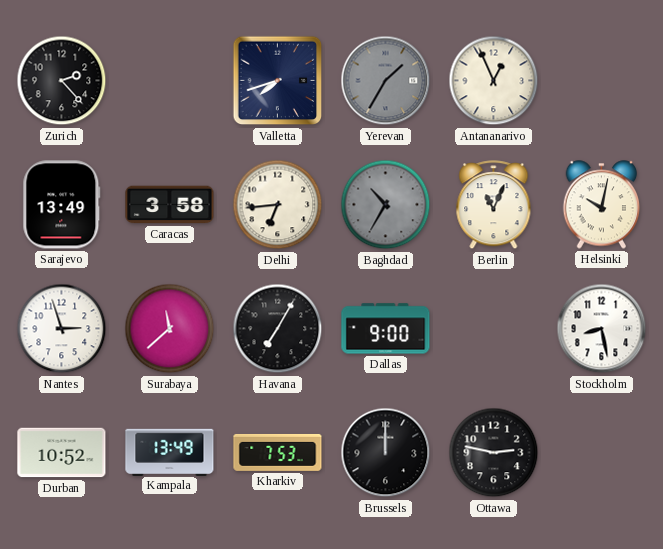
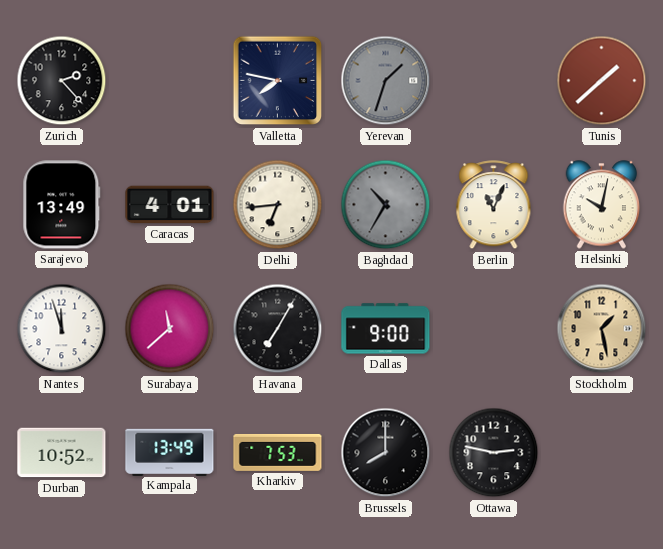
Valletta: 7:42 -> 7:47
Yerevan: 1:35 -> 1:33
Antananarivo: 12:56 -> none
Tunis: none -> 1:38
Caracas: 3:58 -> 4:01
Nantes: 2:57 -> 11:57
Stockholm: 8:28 -> 1:28
Stockholm dial: white -> champagne
Brussels: 12:00 -> 8:00
